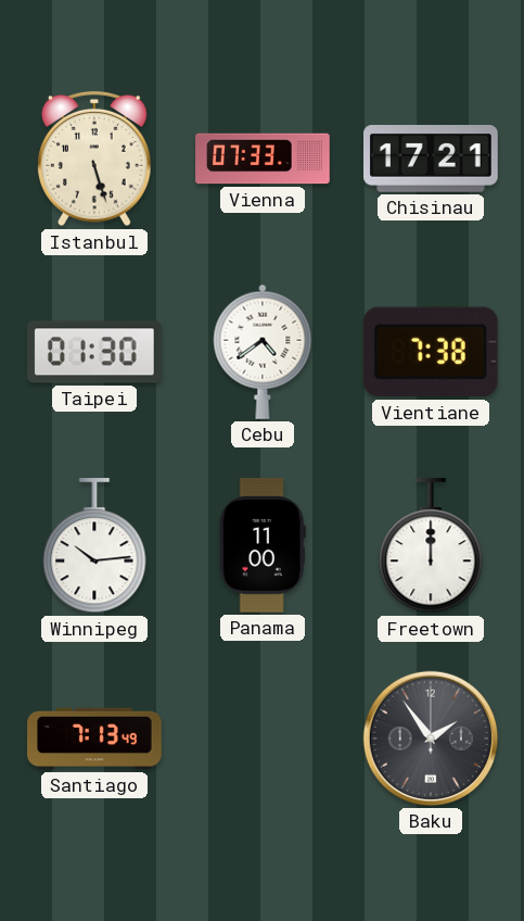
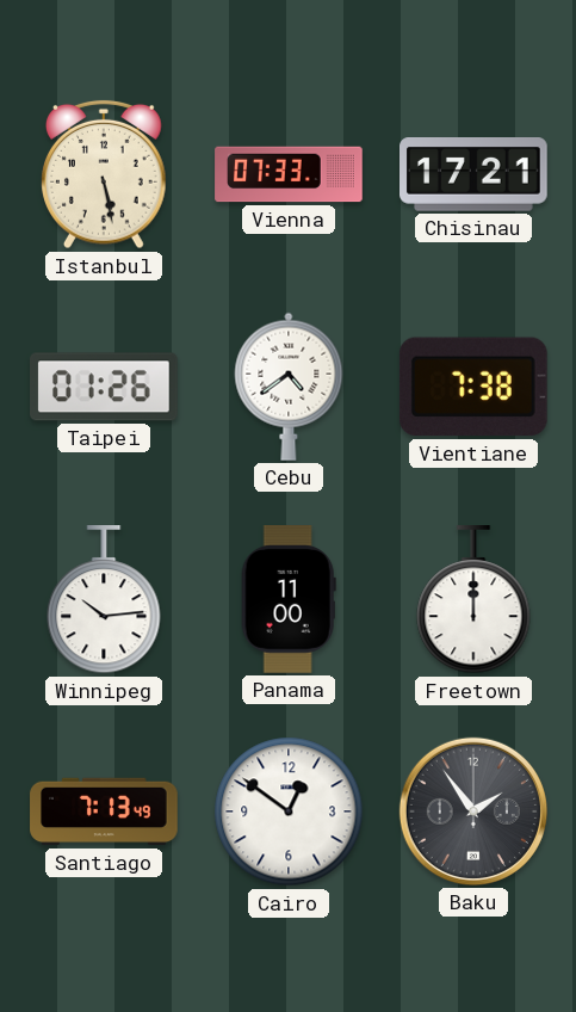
Istanbul: 5:27 -> 5:28
Taipei: 01:30 -> 01:26
Cairo: none -> 12:51
